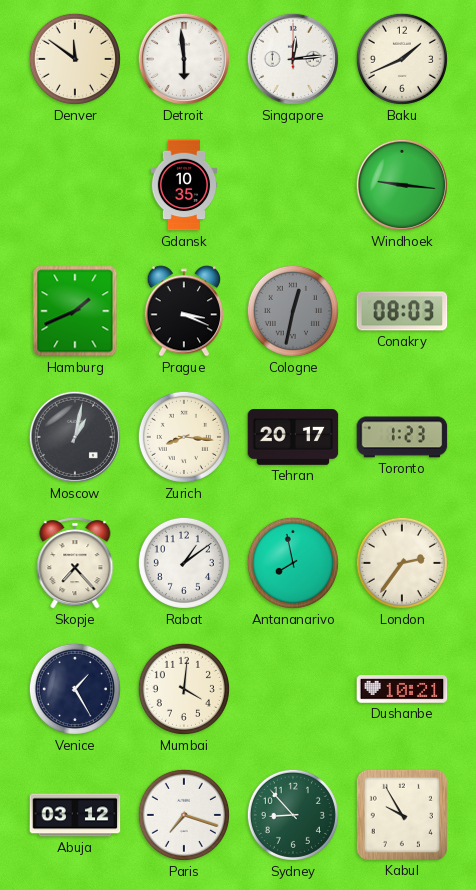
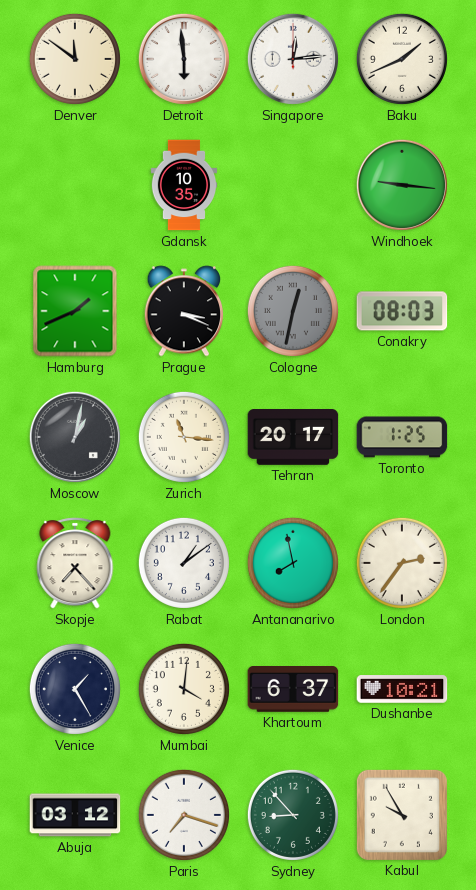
Zurich: 8:16 -> 11:16
Toronto: 1:23 -> 1:25
Khartoum: none -> 6:37
